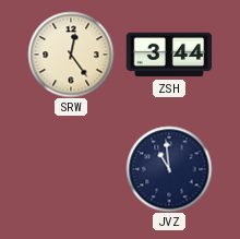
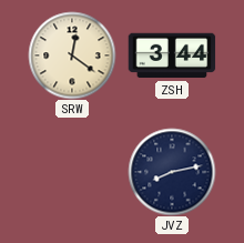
SRW: 12:24 -> 12:21
JVZ: 10:59 -> 8:13
